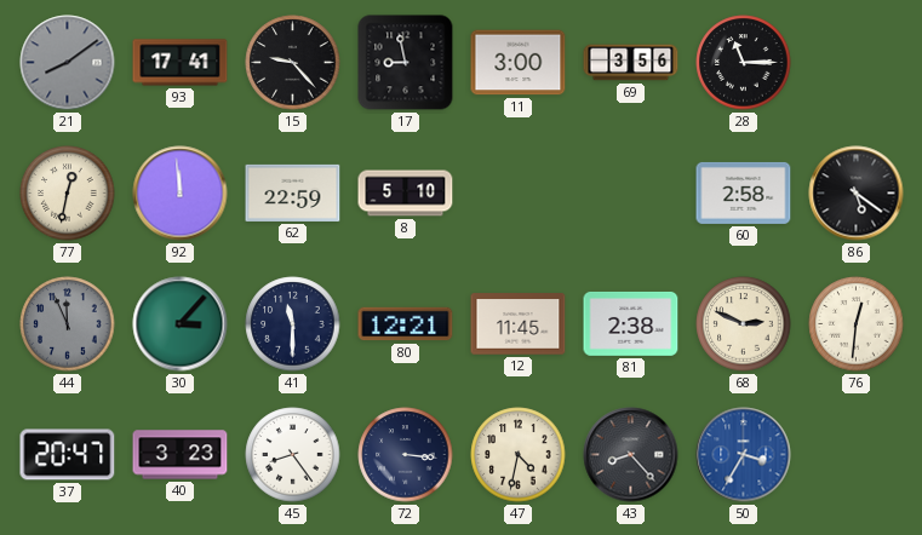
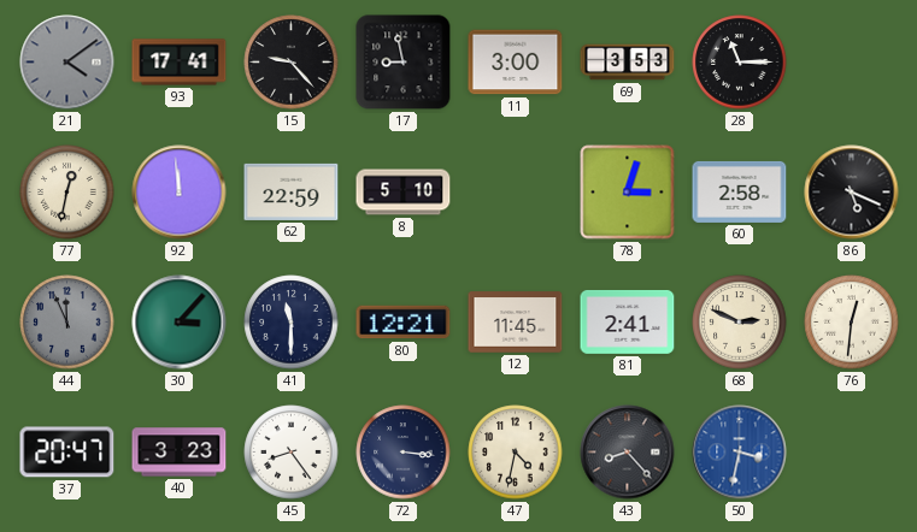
21: 8:09 -> 4:09
69: 3:56 -> 3:53
78: none -> 3:03
86: 5:21 -> 5:19
81: 2:38 -> 2:41
50: 3:35 -> 3:32
